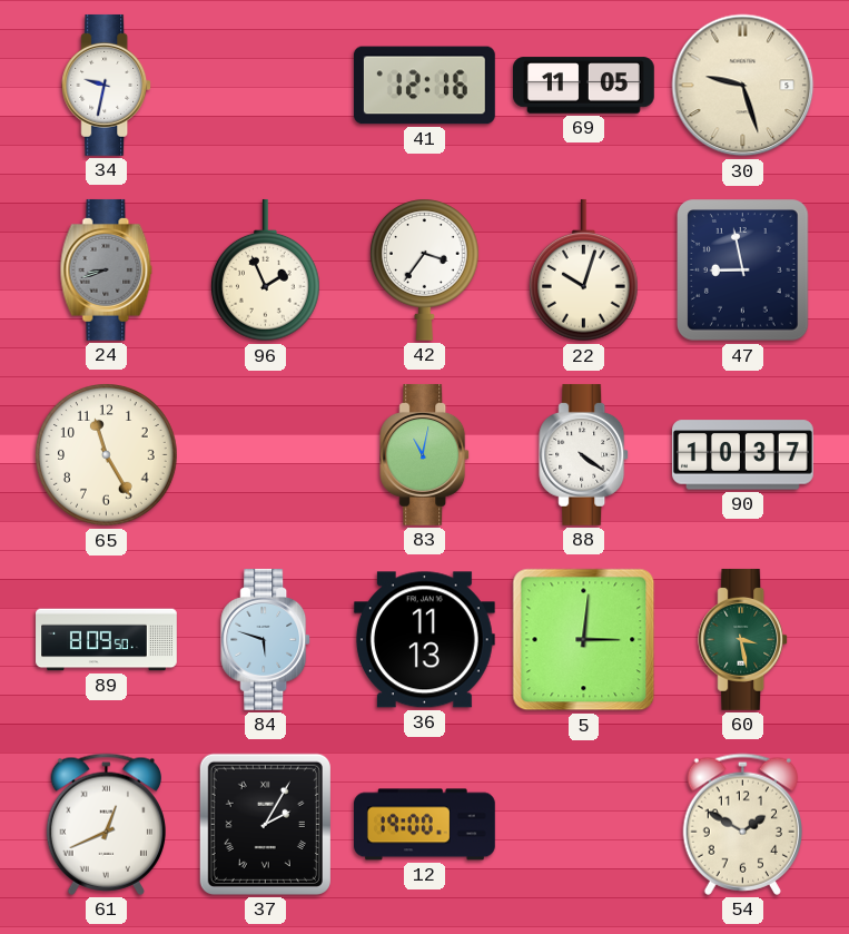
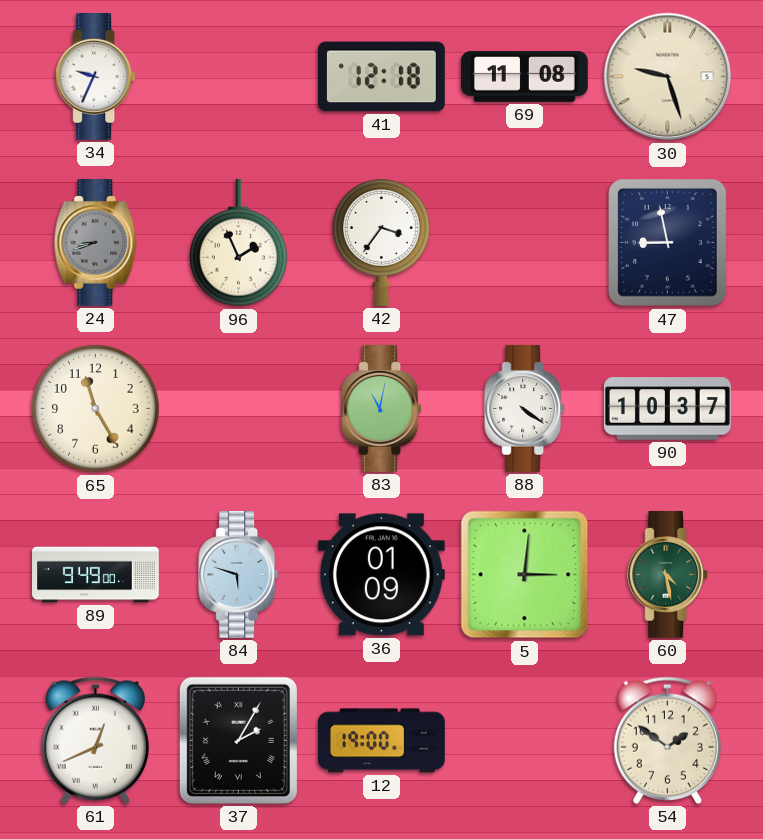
34: 9:32 -> 9:34
41: 12:16 -> 12:18
69: 11:05 -> 11:08
22: 10:03 -> none
89: 8:09 -> 9:49
36: 11:13 -> 01:09
60: 3:28 -> 4:28
54: 1:50 -> 1:51
